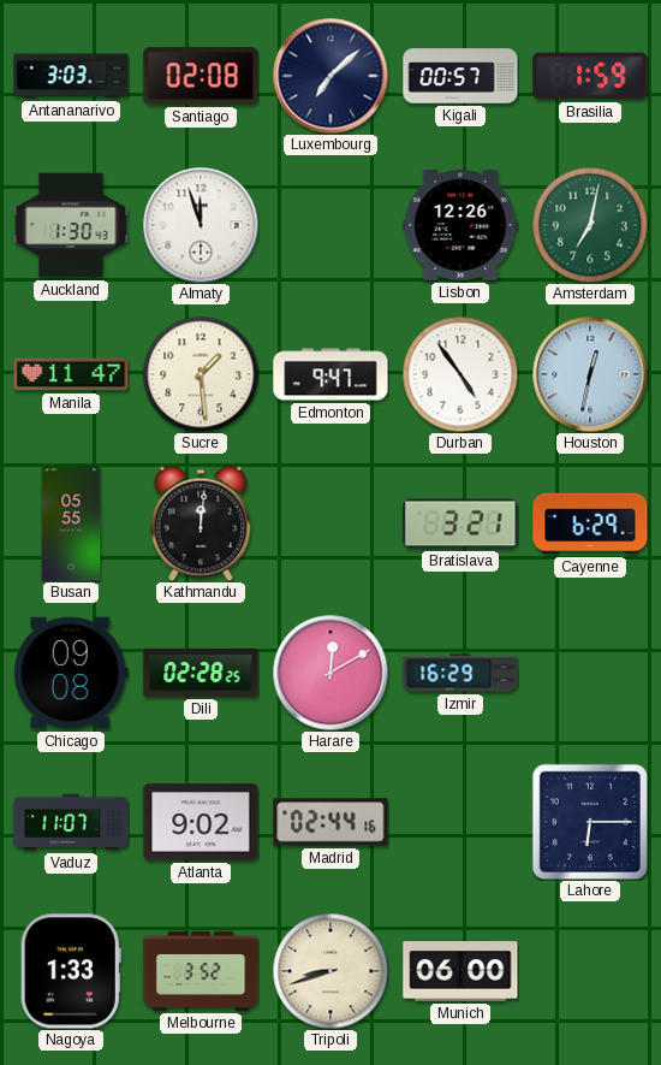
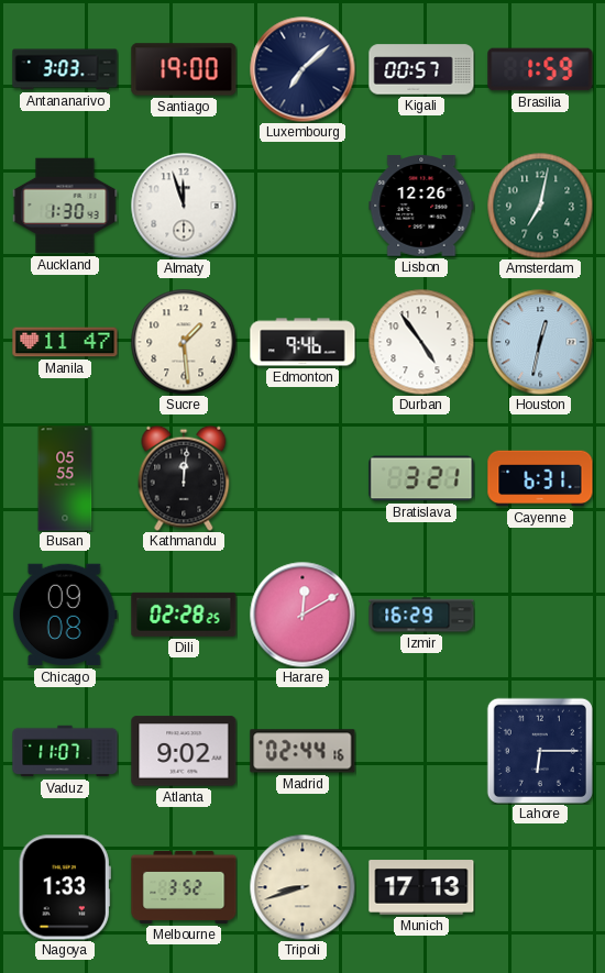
Santiago: 02:08 -> 19:00
Edmonton: 9:47 -> 9:46
Cayenne: 6:29 -> 6:31
Munich: 06:00 -> 17:13
